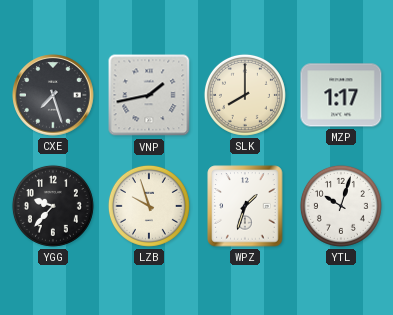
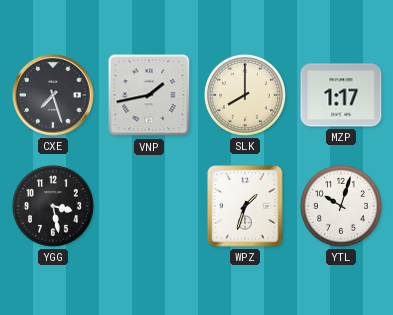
YGG: 9:37 -> 3:28
LZB: 9:57 -> none
